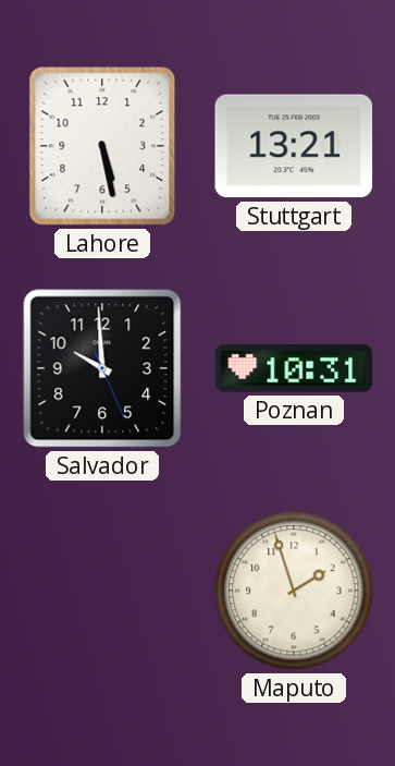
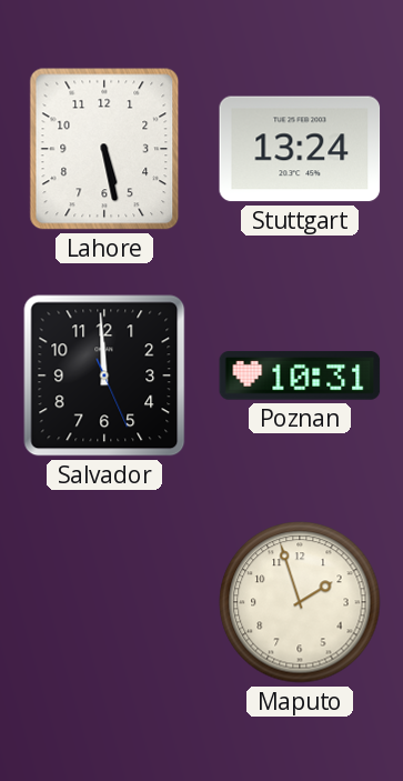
Stuttgart: 13:21 -> 13:24
Salvador: 9:59 -> 11:59
